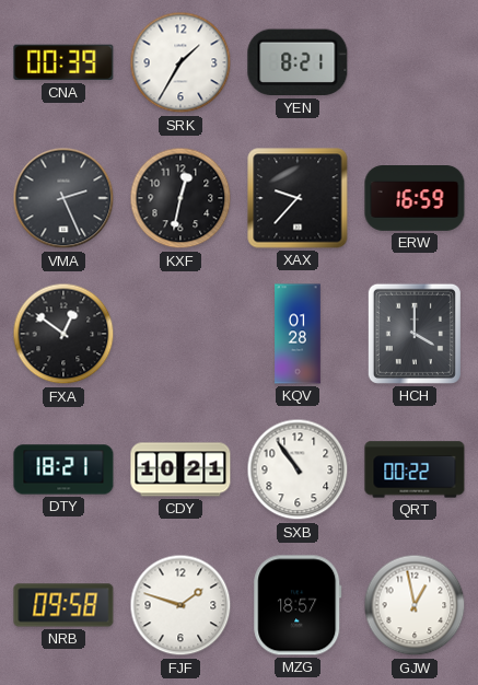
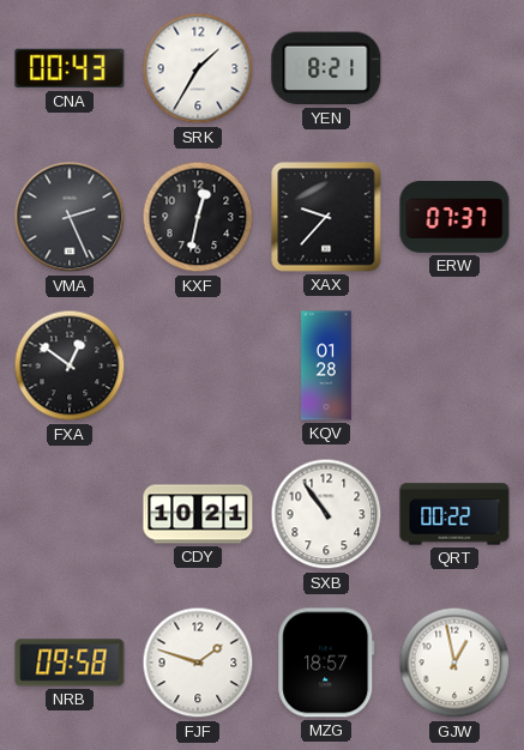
CNA: 00:39 -> 00:43
ERW: 16:59 -> 07:37
HCH: 4:00 -> none
DTY: 18:21 -> none
